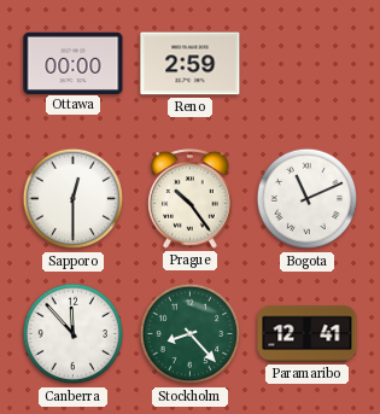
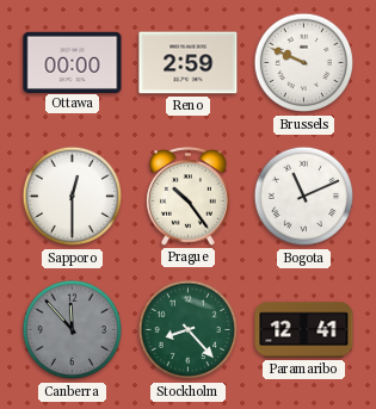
Brussels: none -> 9:49
Canberra dial: white -> grey
